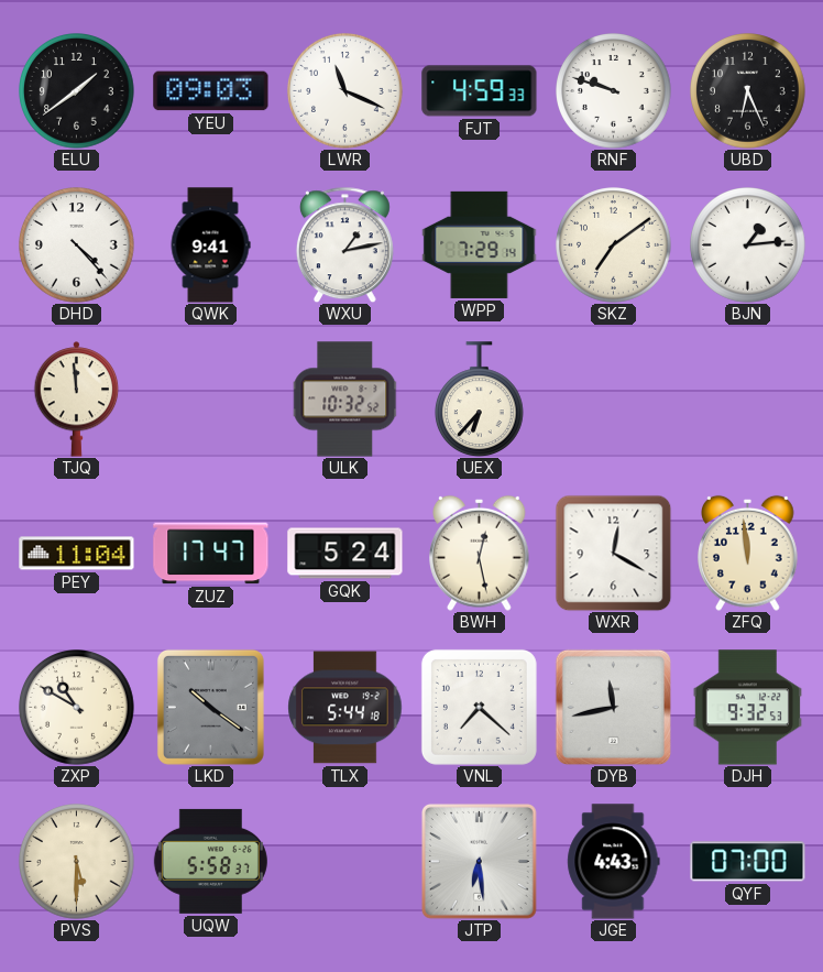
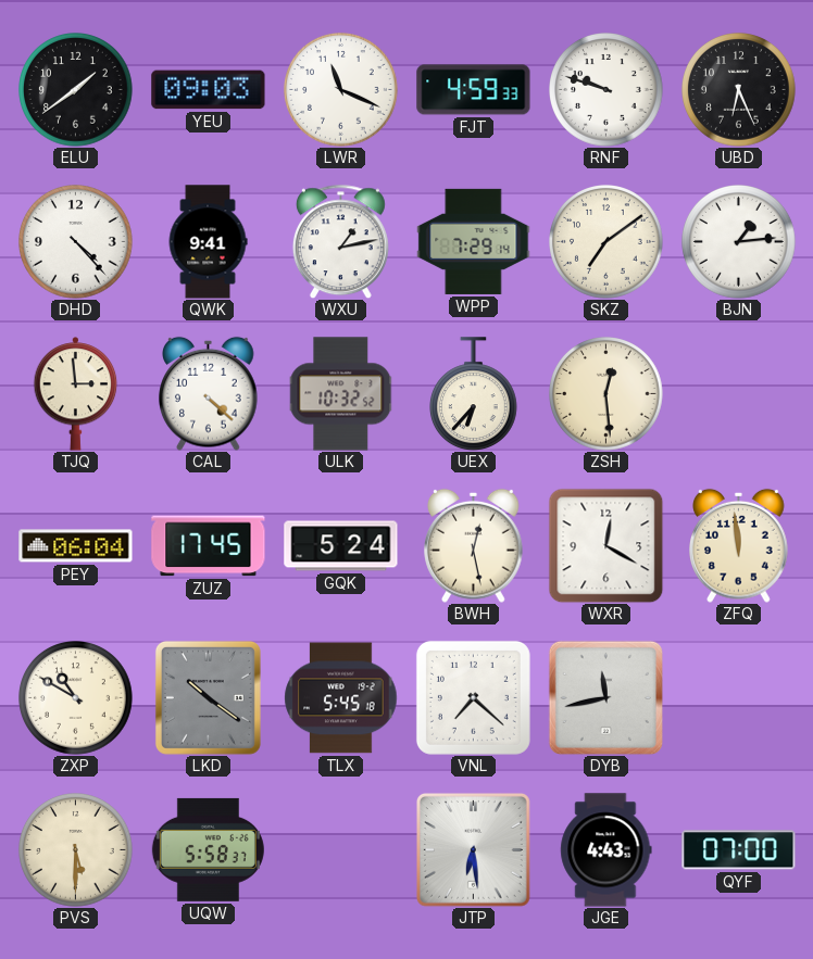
TJQ: 11:59 -> 2:59
CAL: none -> 4:22
ZSH: none -> 12:29
PEY: 11:04 -> 06:04
ZUZ: 17:47 -> 17:45
TLX: 5:44 -> 5:45
DJH: 9:32 -> none
